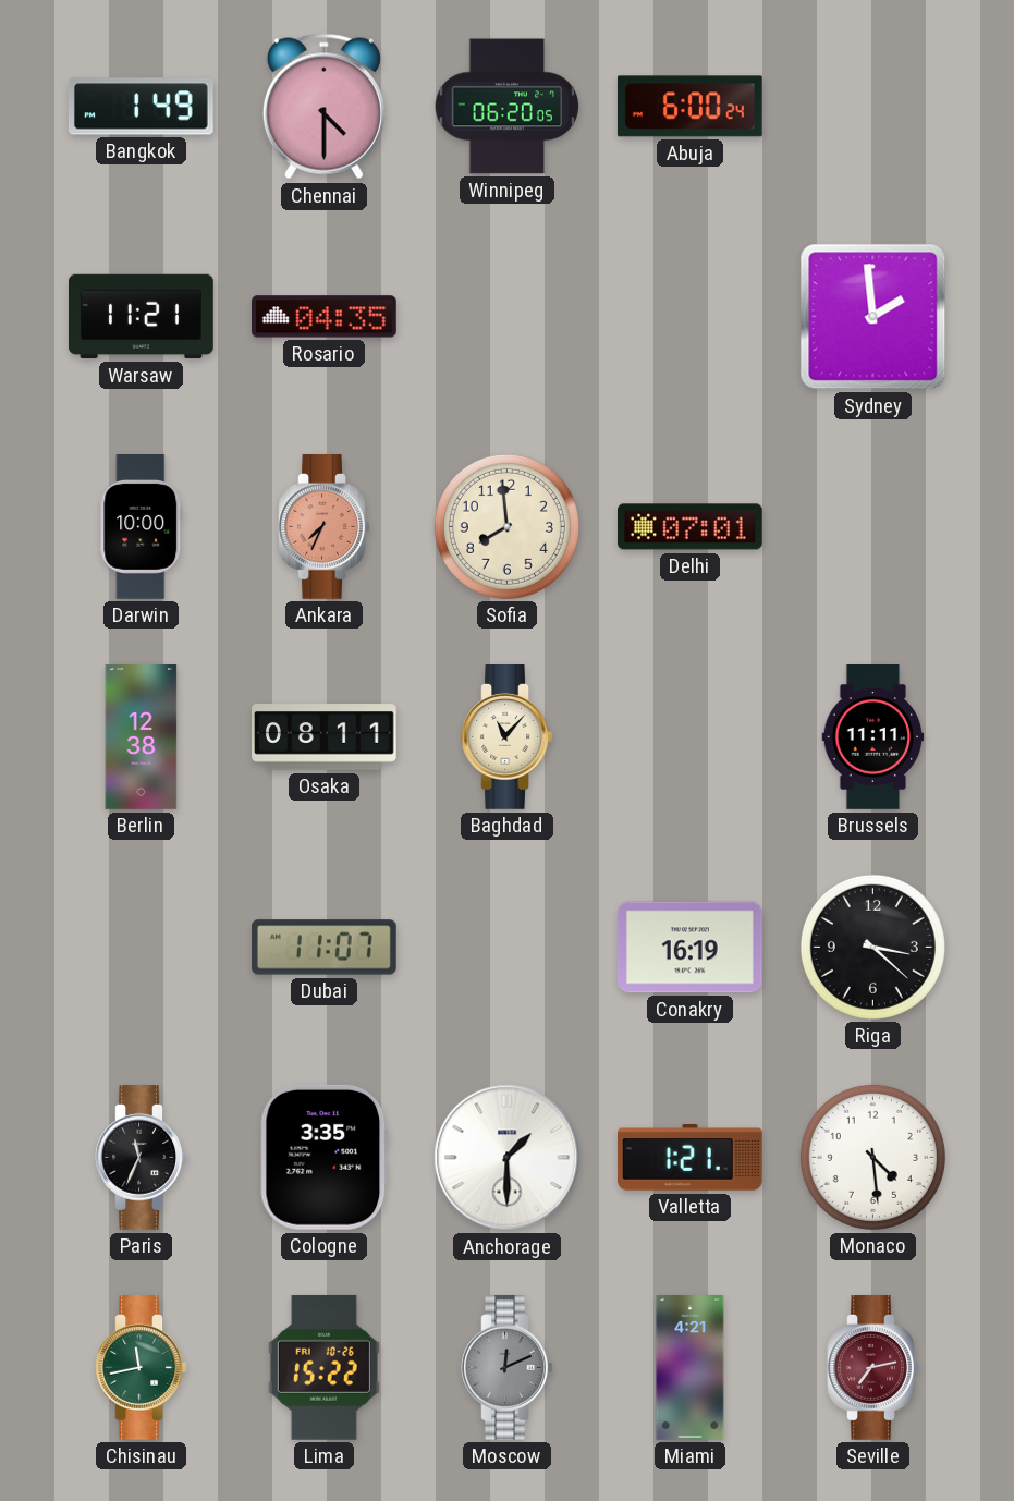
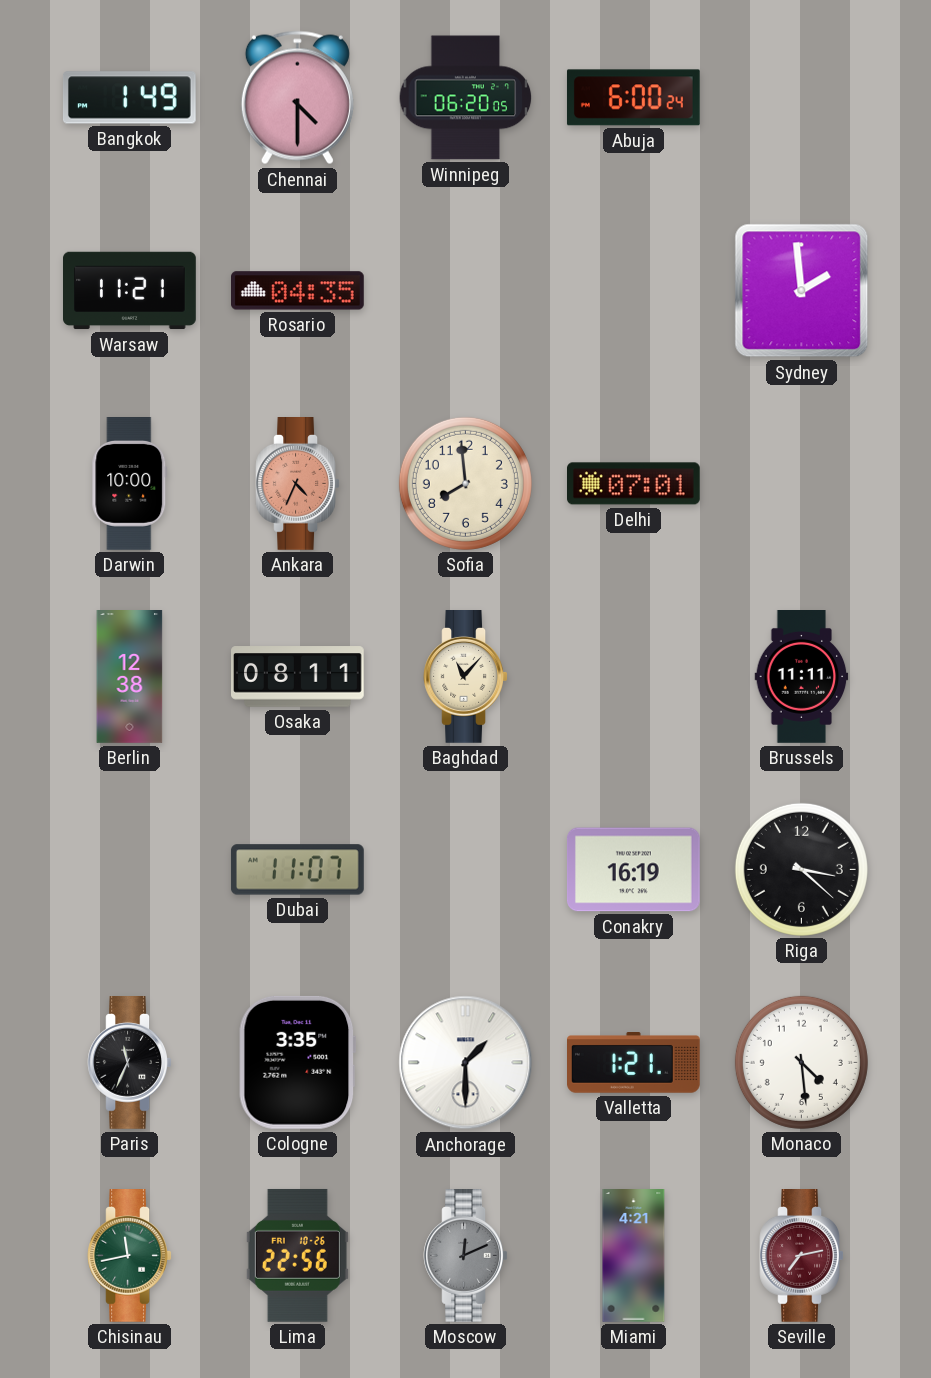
Ankara: 7:34 -> 4:34
Lima: 15:22 -> 22:56
